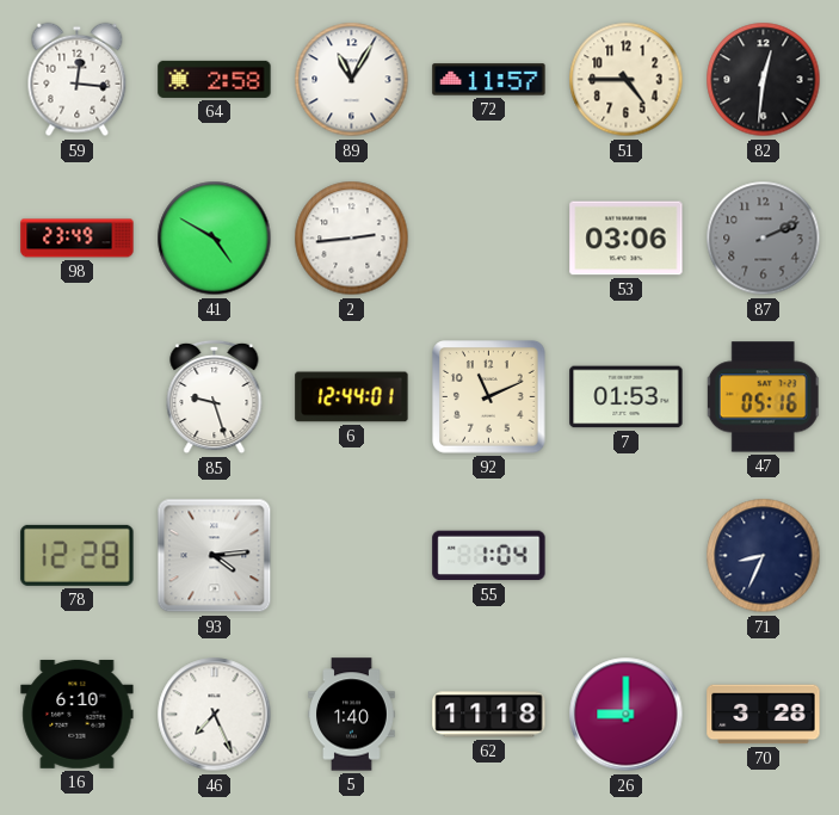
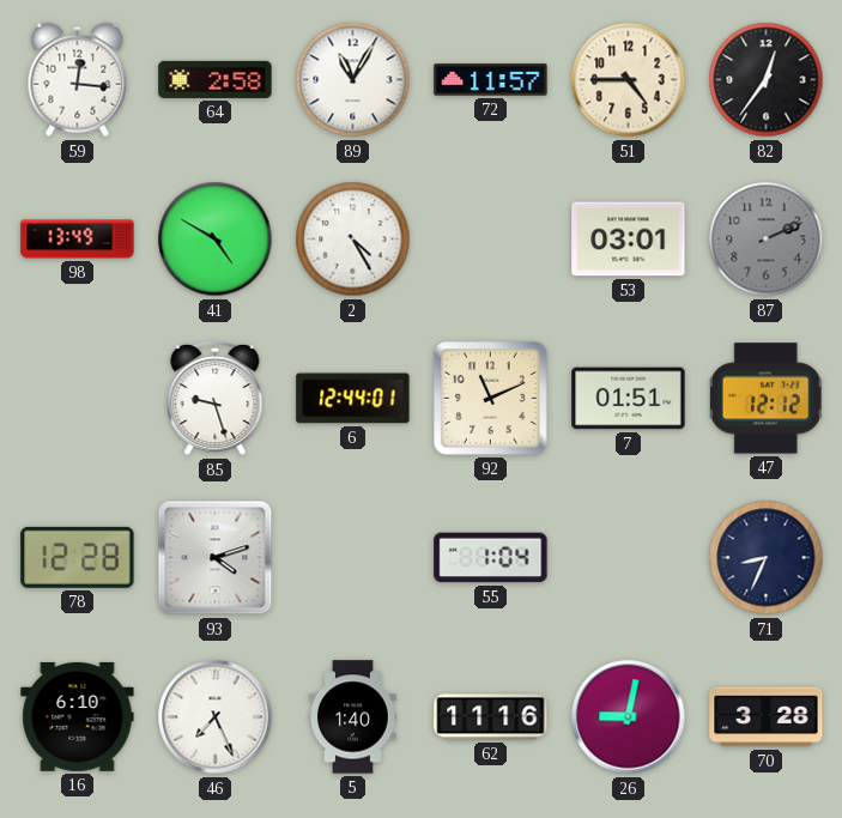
82: 12:31 -> 12:36
98: 23:49 -> 13:49
2: 2:44 -> 4:25
53: 03:06 -> 03:01
7: 01:53 -> 01:51
47: 05:16 -> 12:12
93: 4:14 -> 4:12
62: 11:18 -> 11:16
26: 9:00 -> 9:02
